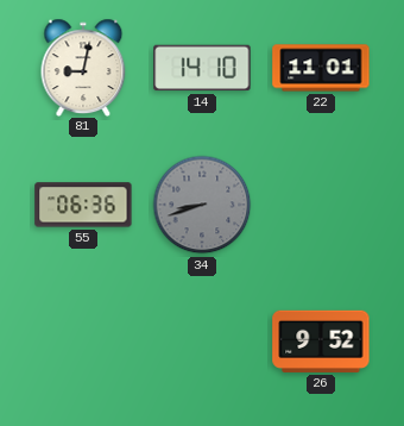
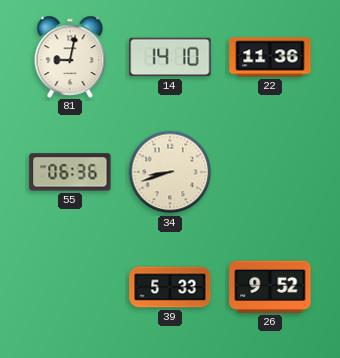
22: 11:01 -> 11:36
34 dial: grey -> cream
39: none -> 5:33
